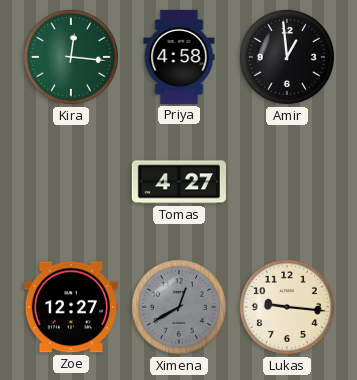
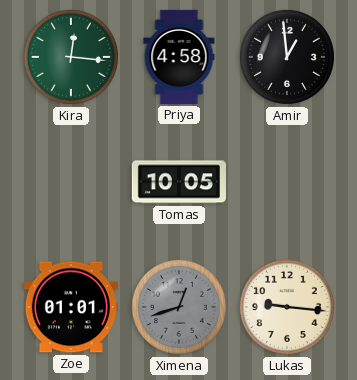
Tomas: 4:27 -> 10:05
Zoe: 12:27 -> 01:01
Ximena: 12:40 -> 12:42
